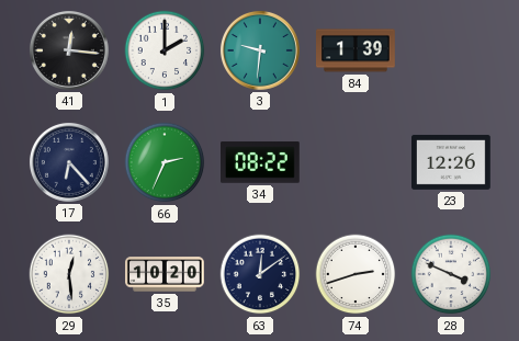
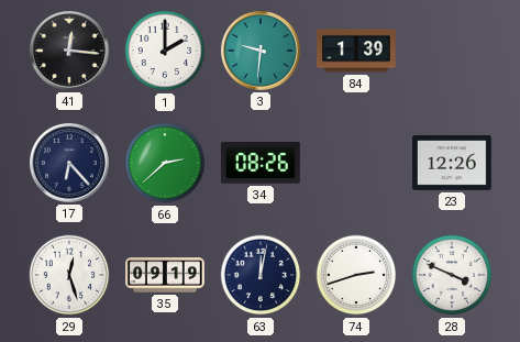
66: 2:34 -> 2:38
34: 08:22 -> 08:26
29: 12:29 -> 12:27
35: 10:20 -> 09:19
63: 12:09 -> 12:02
